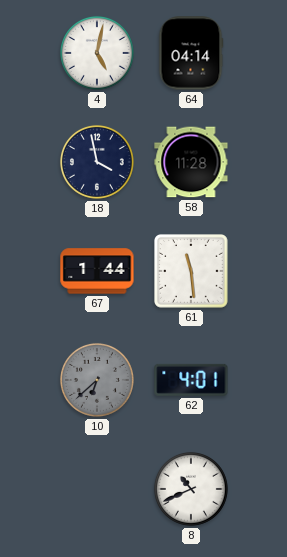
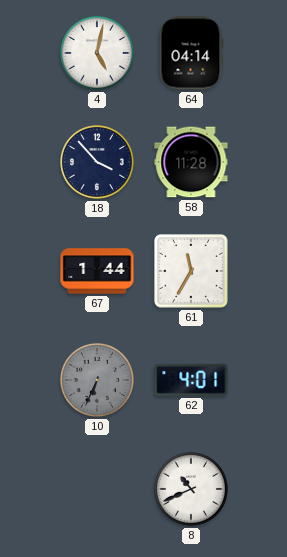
18: 3:58 -> 3:53
61: 11:29 -> 11:35
10: 6:38 -> 6:34
